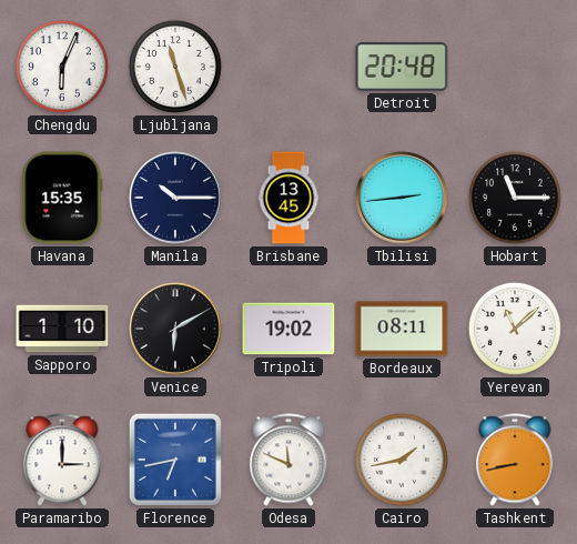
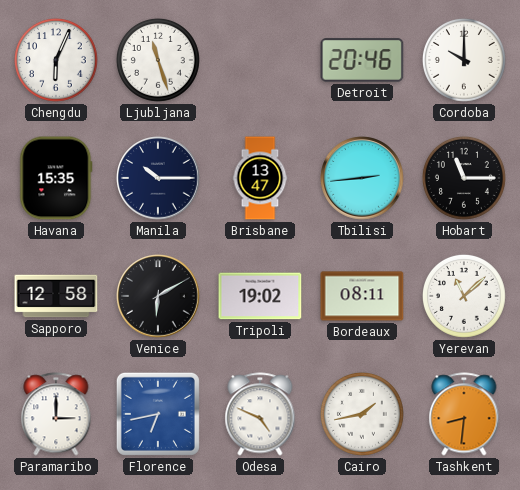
Detroit: 20:48 -> 20:46
Cordoba: none -> 10:00
Brisbane: 13:45 -> 13:47
Sapporo: 1:10 -> 12:58
Odesa: 11:49 -> 4:49
Tashkent: 8:43 -> 8:31
